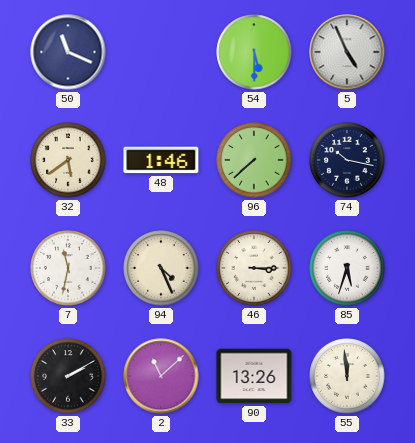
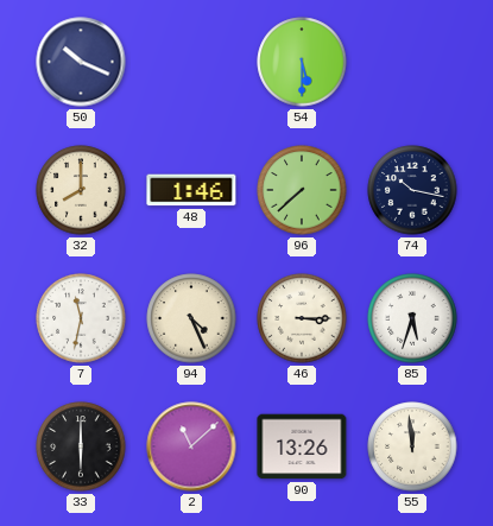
50: 11:19 -> 10:19
5: 4:56 -> none
32: 5:39 -> 8:00
33: 2:10 -> 6:00
